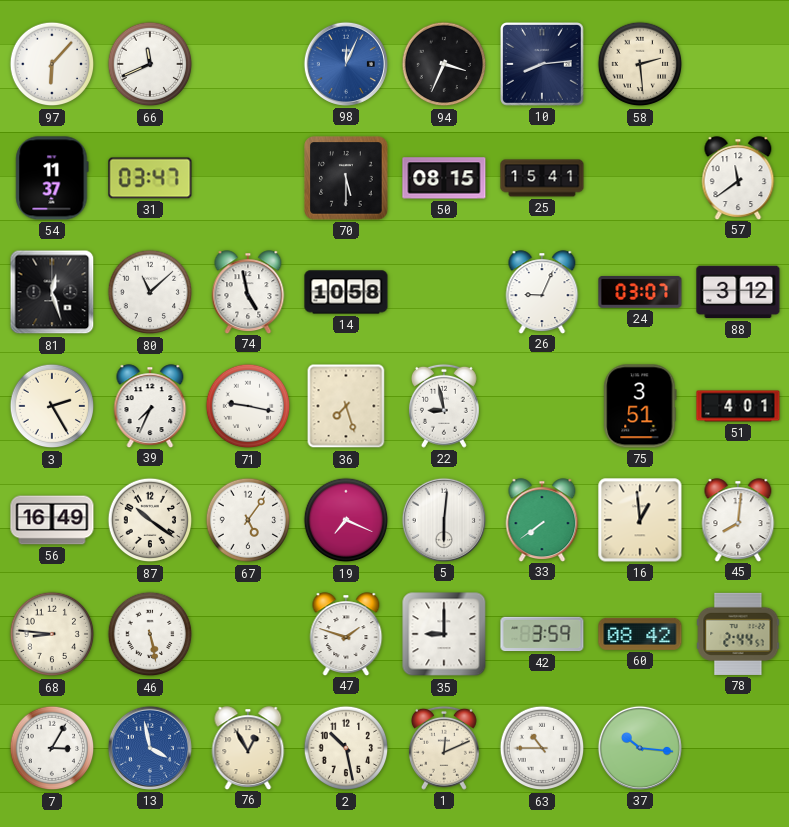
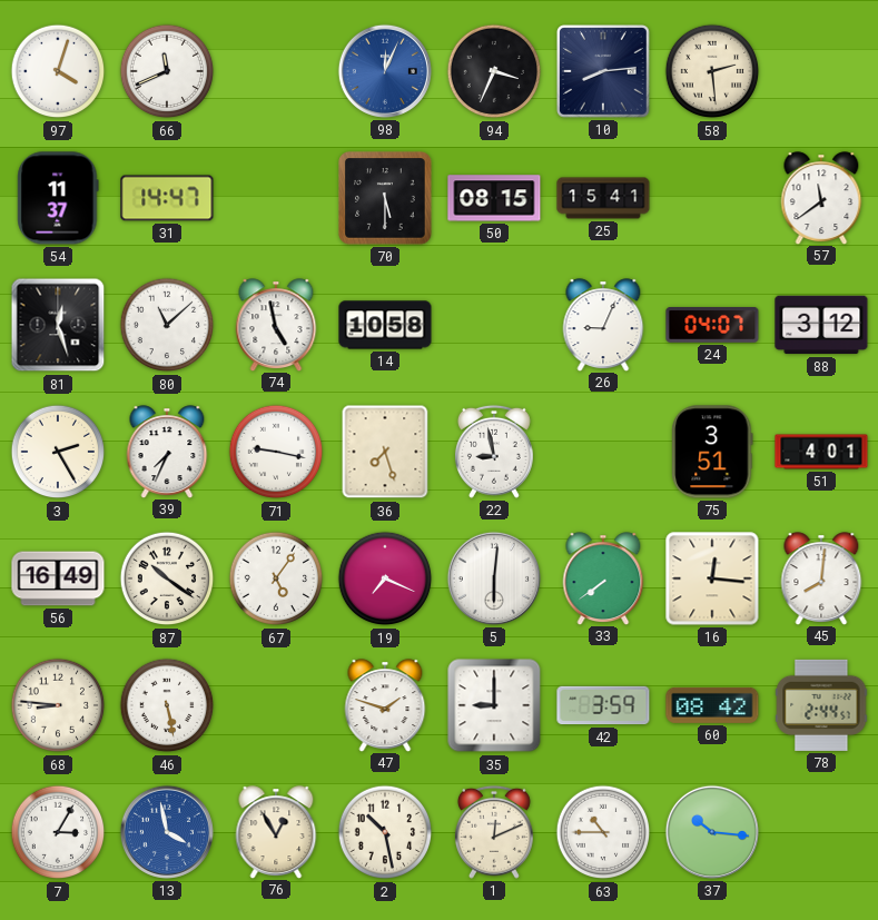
97: 6:07 -> 4:03
31: 03:47 -> 14:47
24: 03:07 -> 04:07
16: 12:59 -> 12:16
